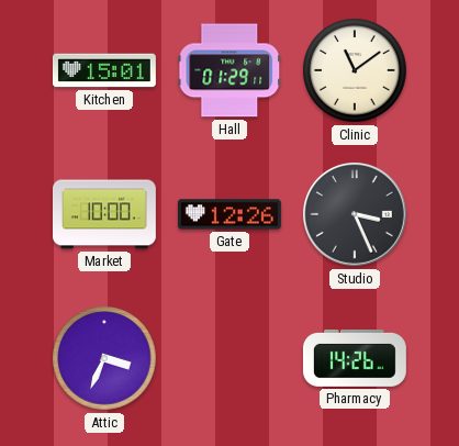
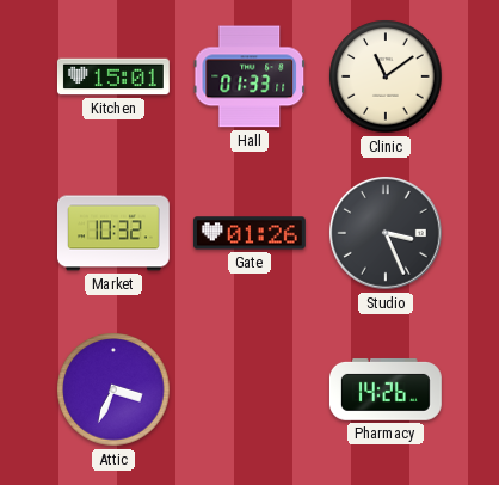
Hall: 01:29 -> 01:33
Market: 10:00 -> 10:32
Gate: 12:26 -> 01:26
